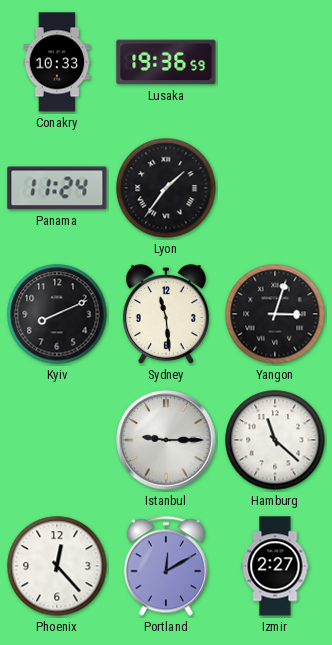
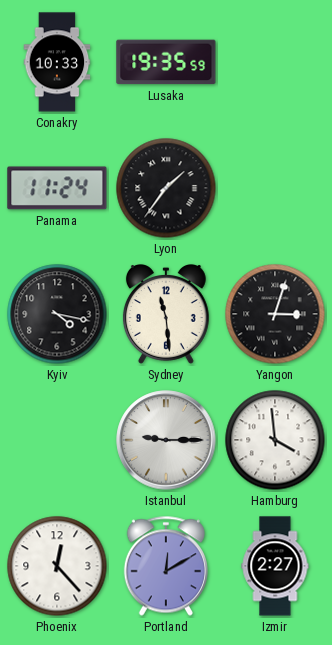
Lusaka: 19:36 -> 19:35
Kyiv: 8:11 -> 4:17
Hamburg: 11:22 -> 3:59
